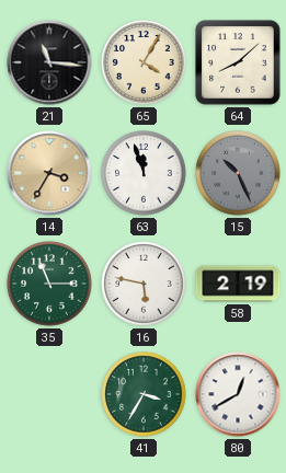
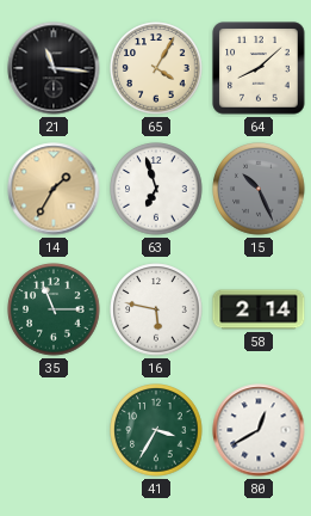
14: 3:35 -> 1:35
63: 11:57 -> 6:57
58: 2:19 -> 2:14
